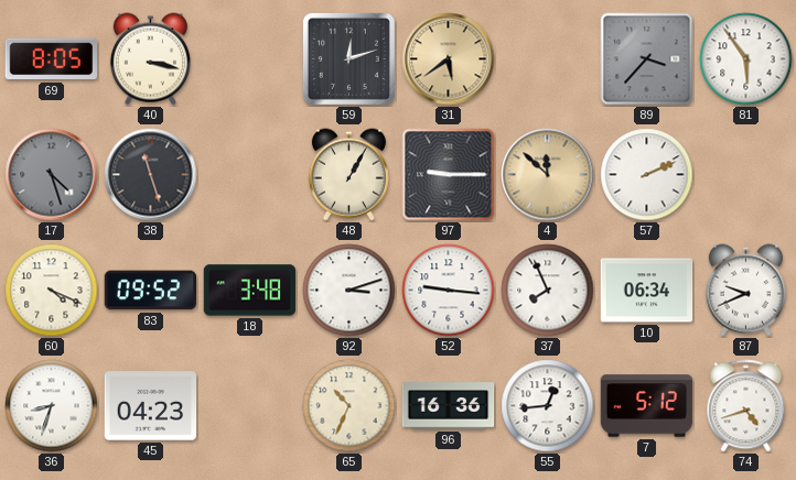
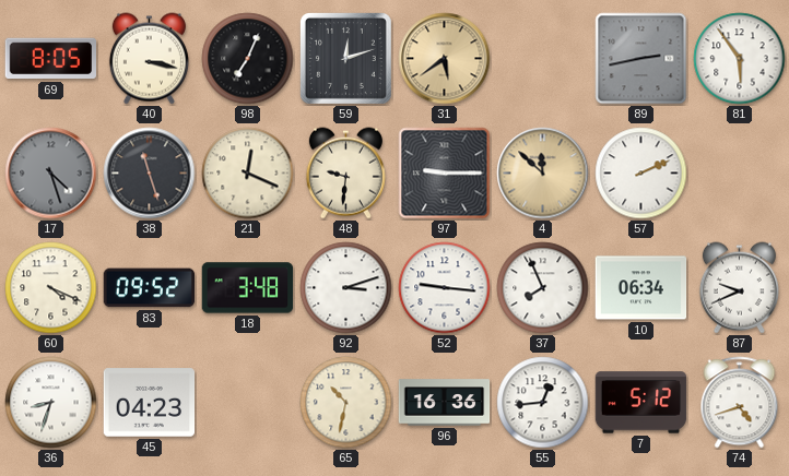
98: none -> 7:04
89: 3:37 -> 2:43
21: none -> 12:19
48: 1:05 -> 9:31
65: 10:34 -> 10:32
